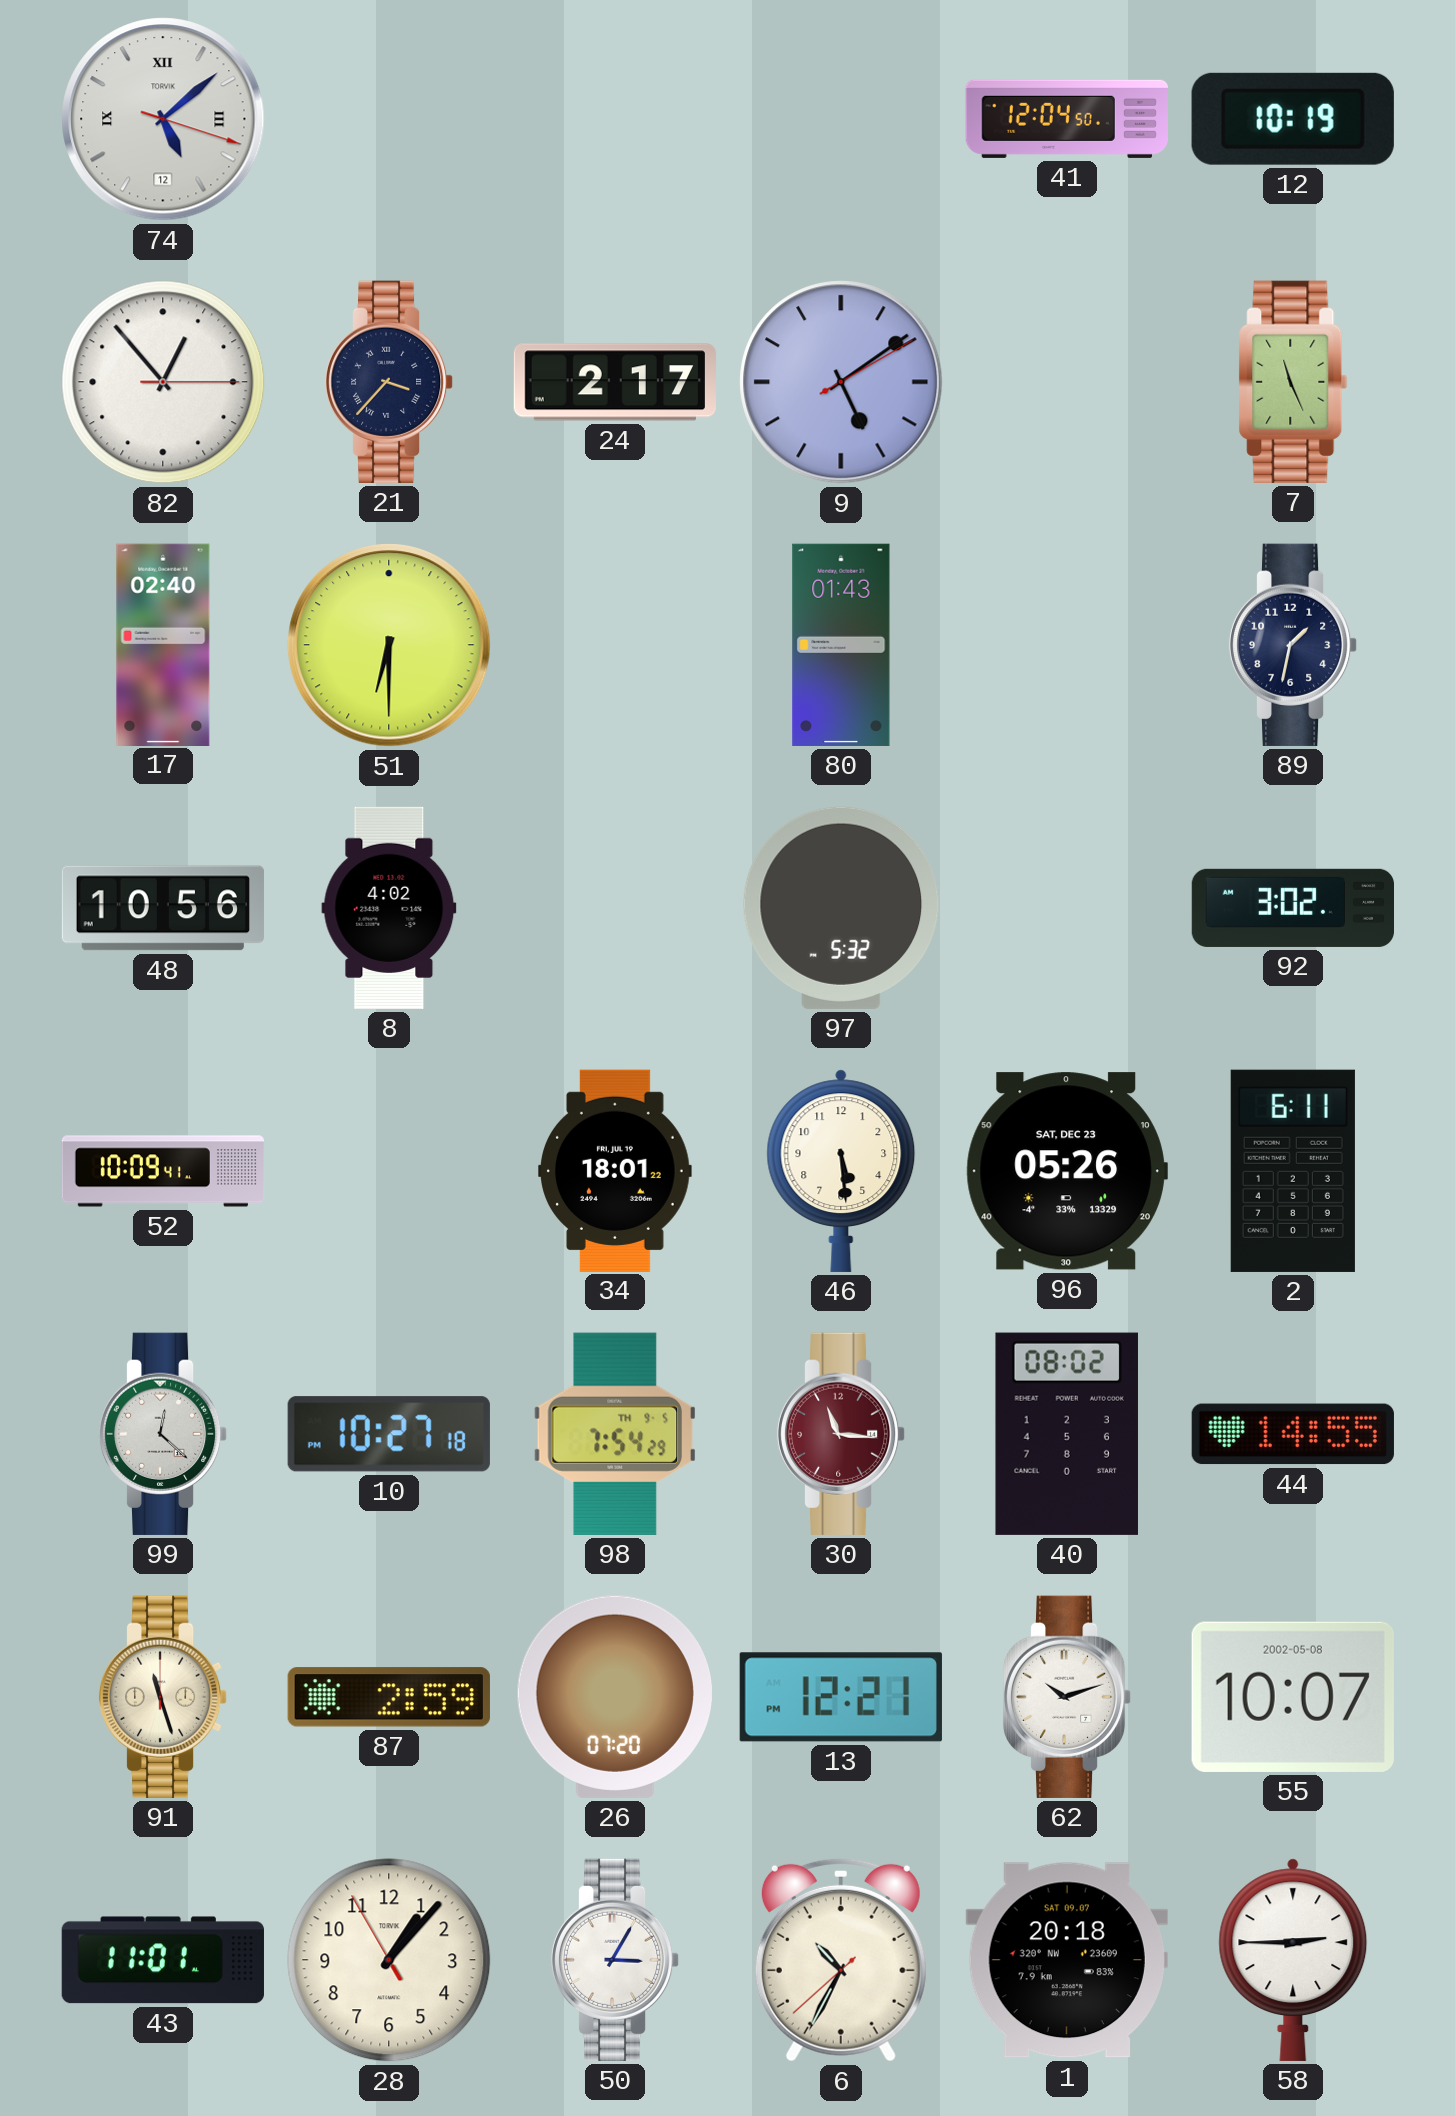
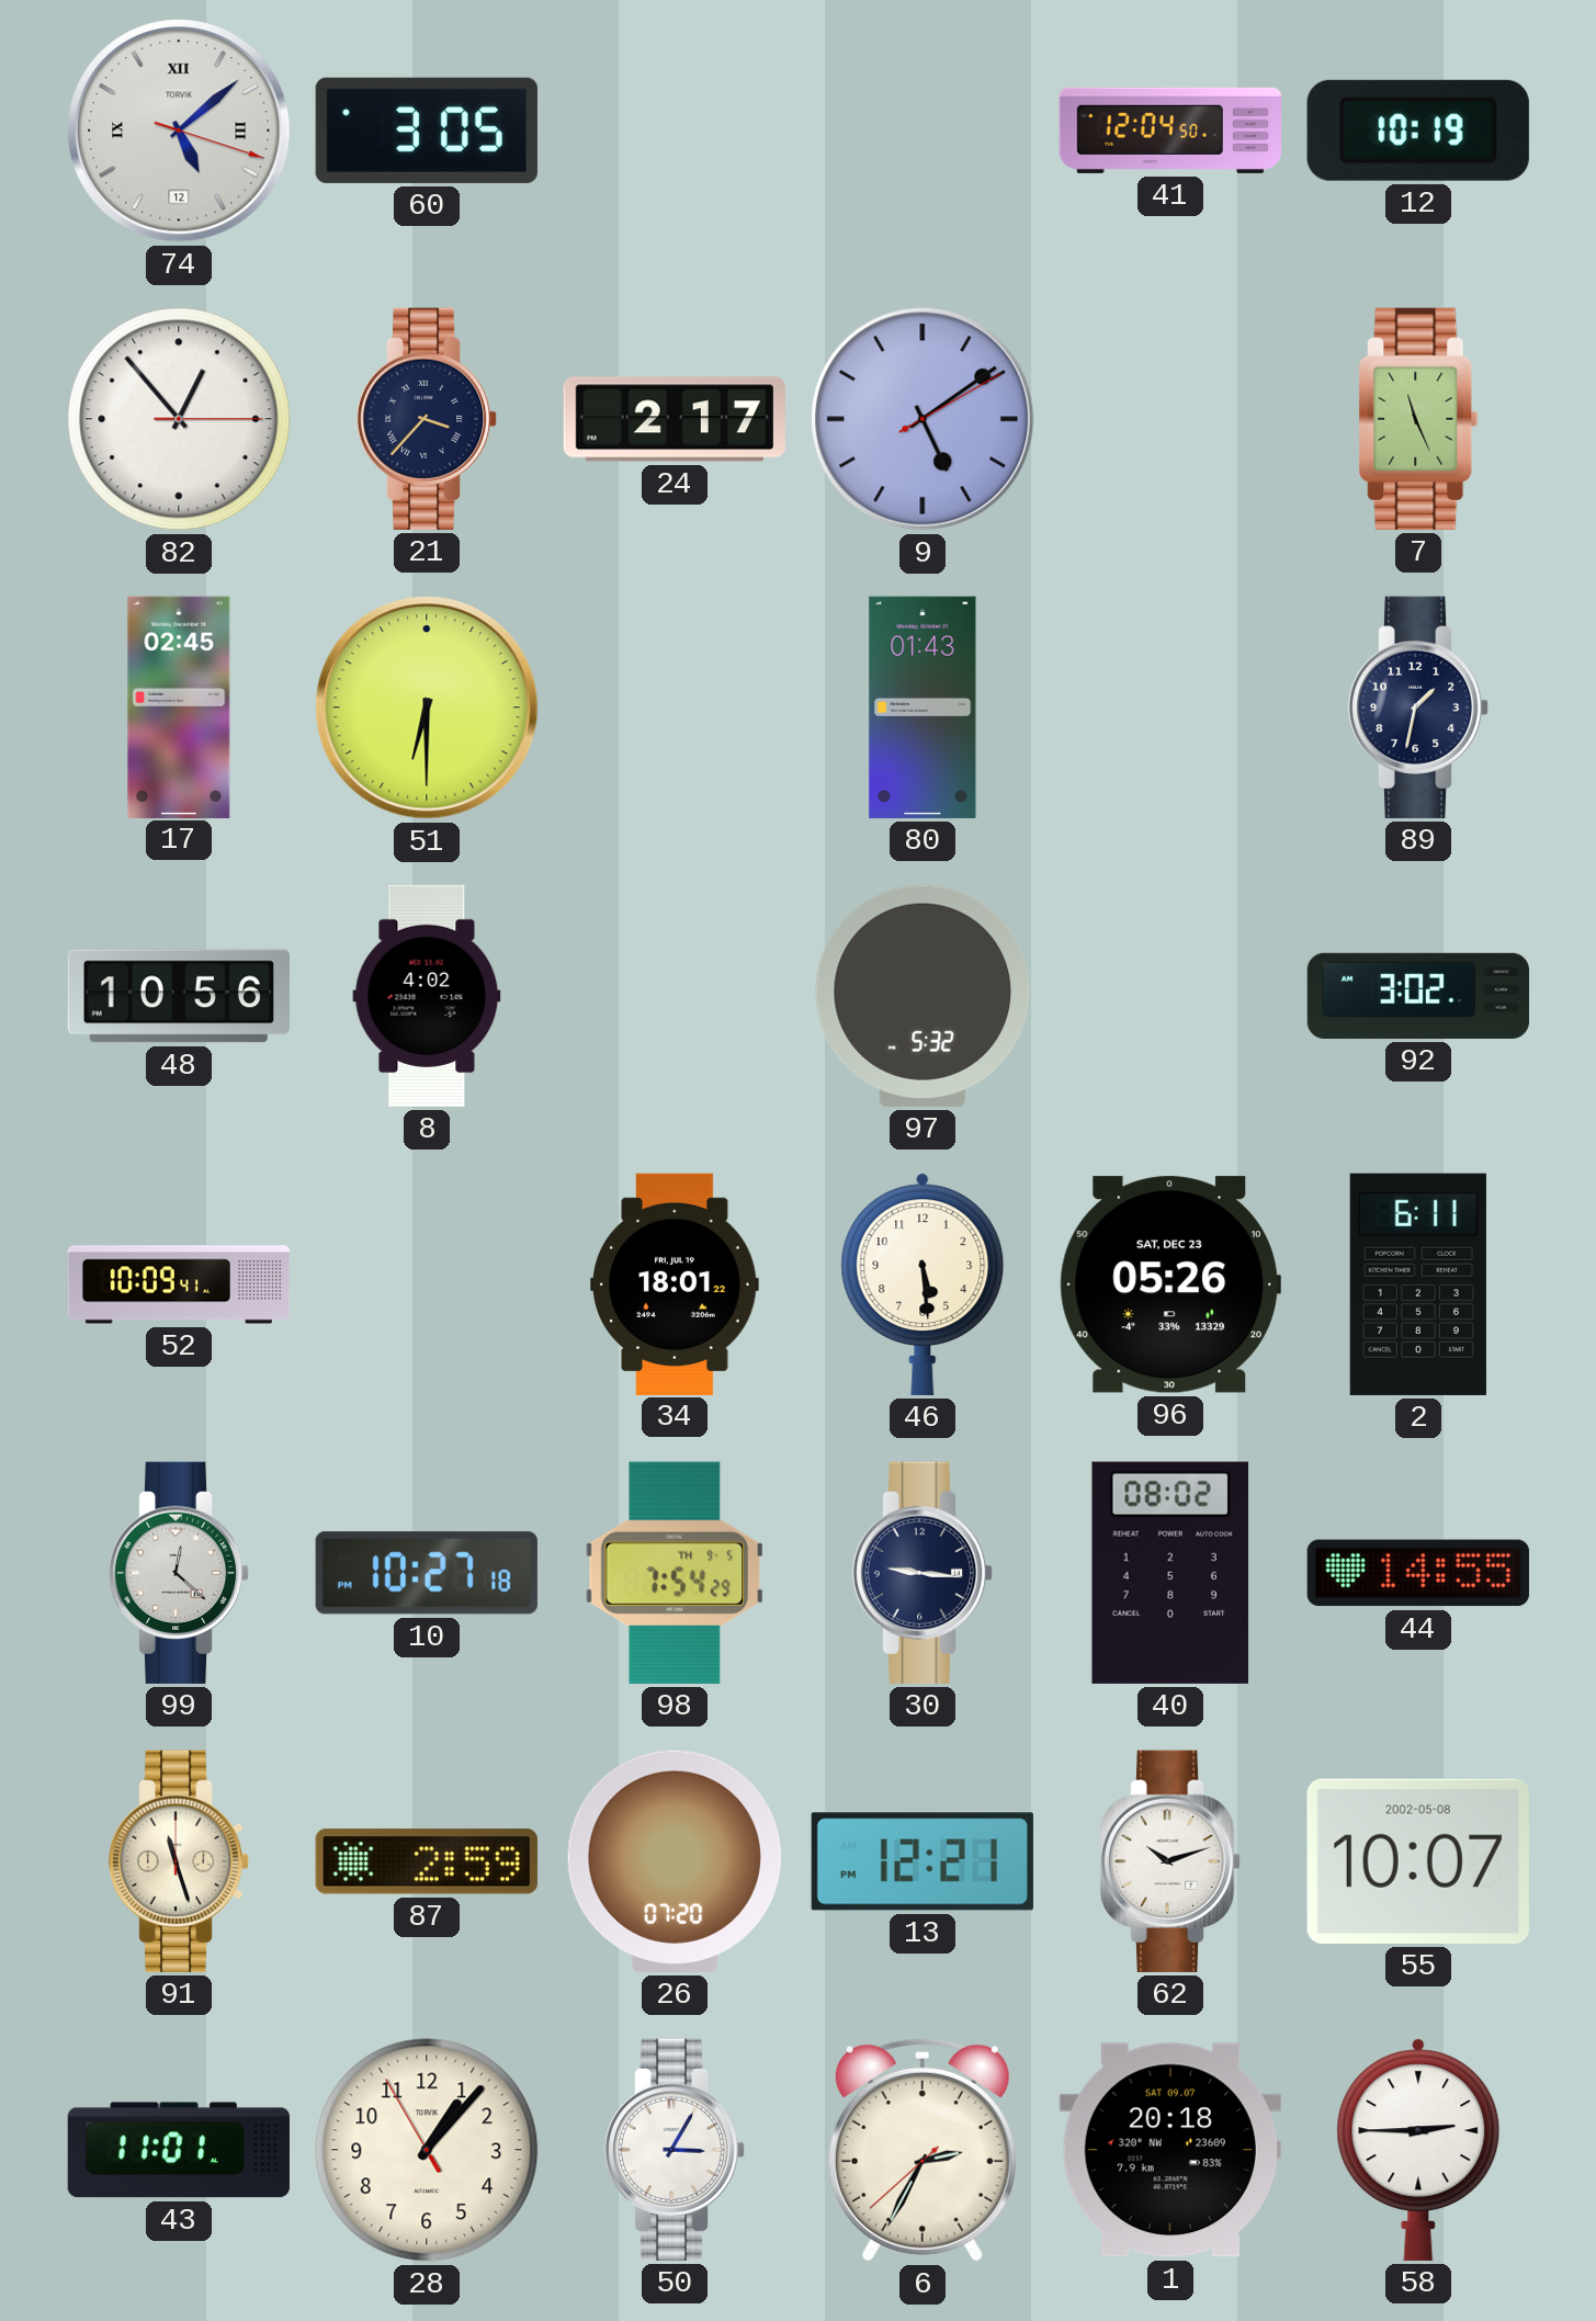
60: none -> 3:05
17: 02:40 -> 02:45
30: 11:16 -> 9:16
30 dial: burgundy -> navy
6: 10:34 -> 2:34
